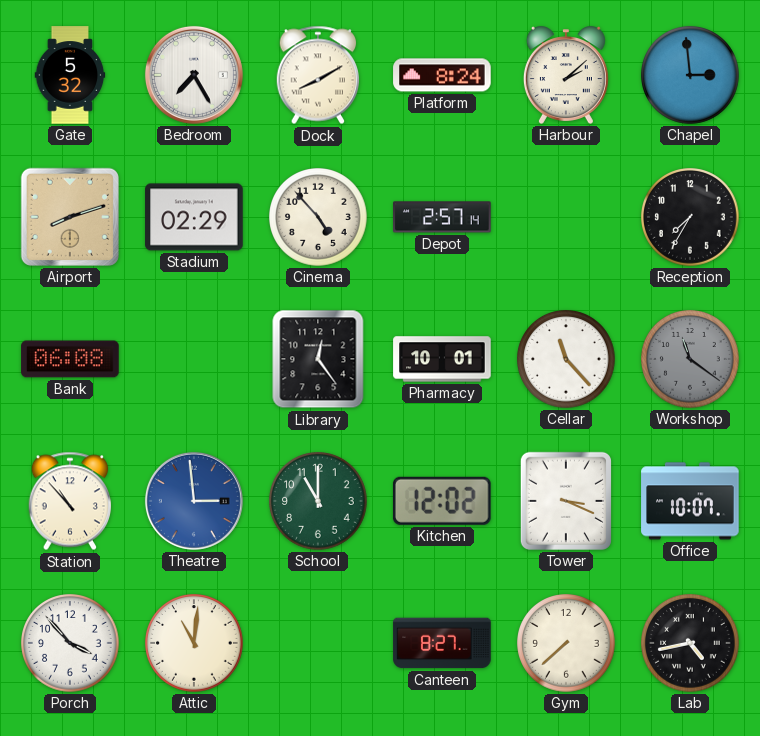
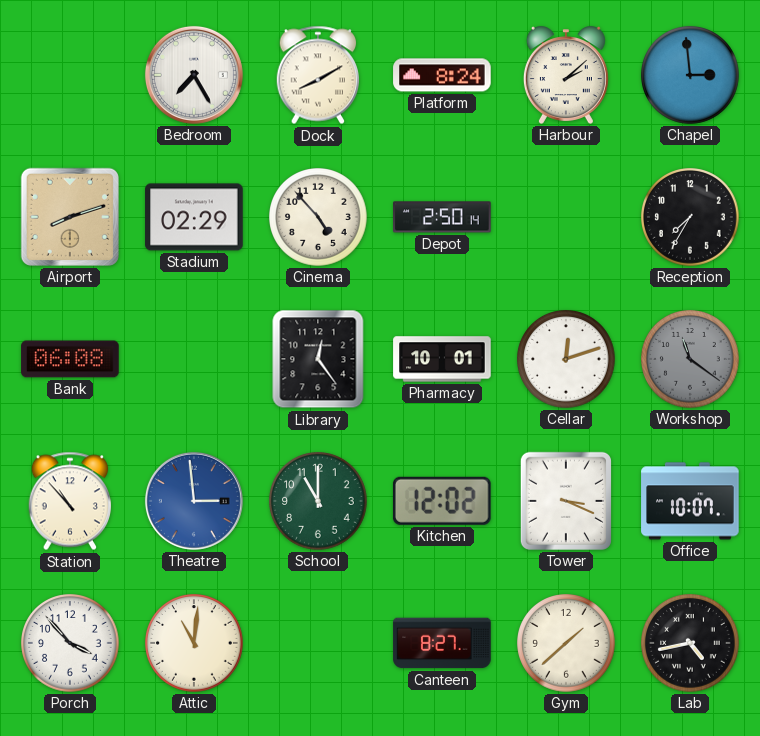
Gate: 5:32 -> none
Depot: 2:57 -> 2:50
Cellar: 11:23 -> 12:12
Gym: 7:38 -> 1:38
